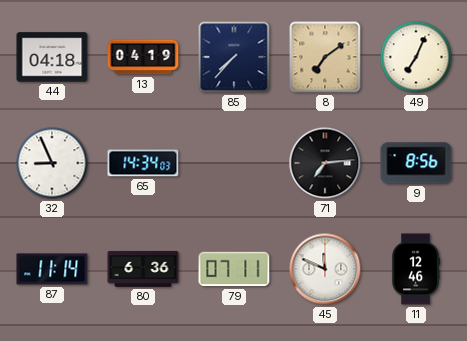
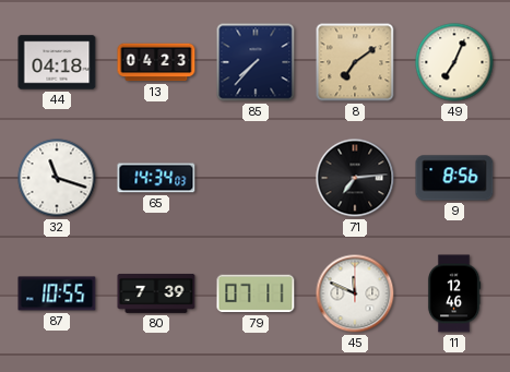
13: 04:19 -> 04:23
32: 8:56 -> 11:18
87: 11:14 -> 10:55
80: 6:36 -> 7:39
